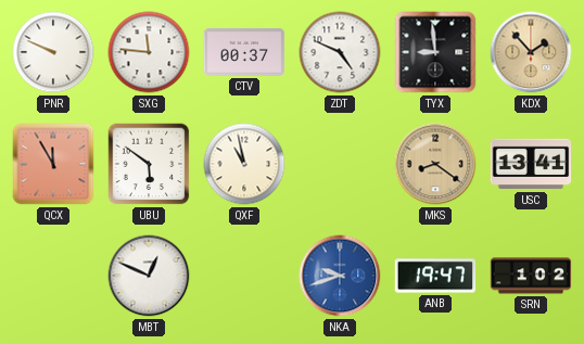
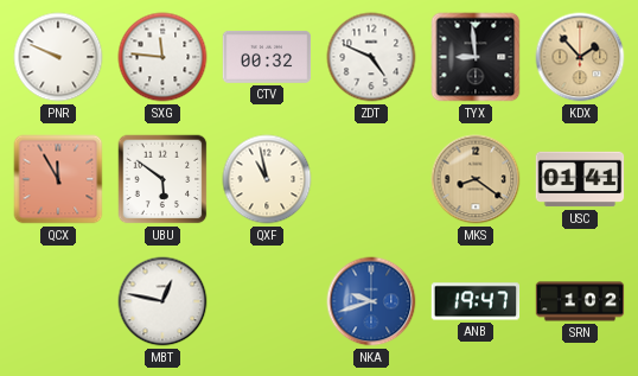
CTV: 00:37 -> 00:32
USC: 13:41 -> 01:41
MBT: 12:49 -> 12:47
